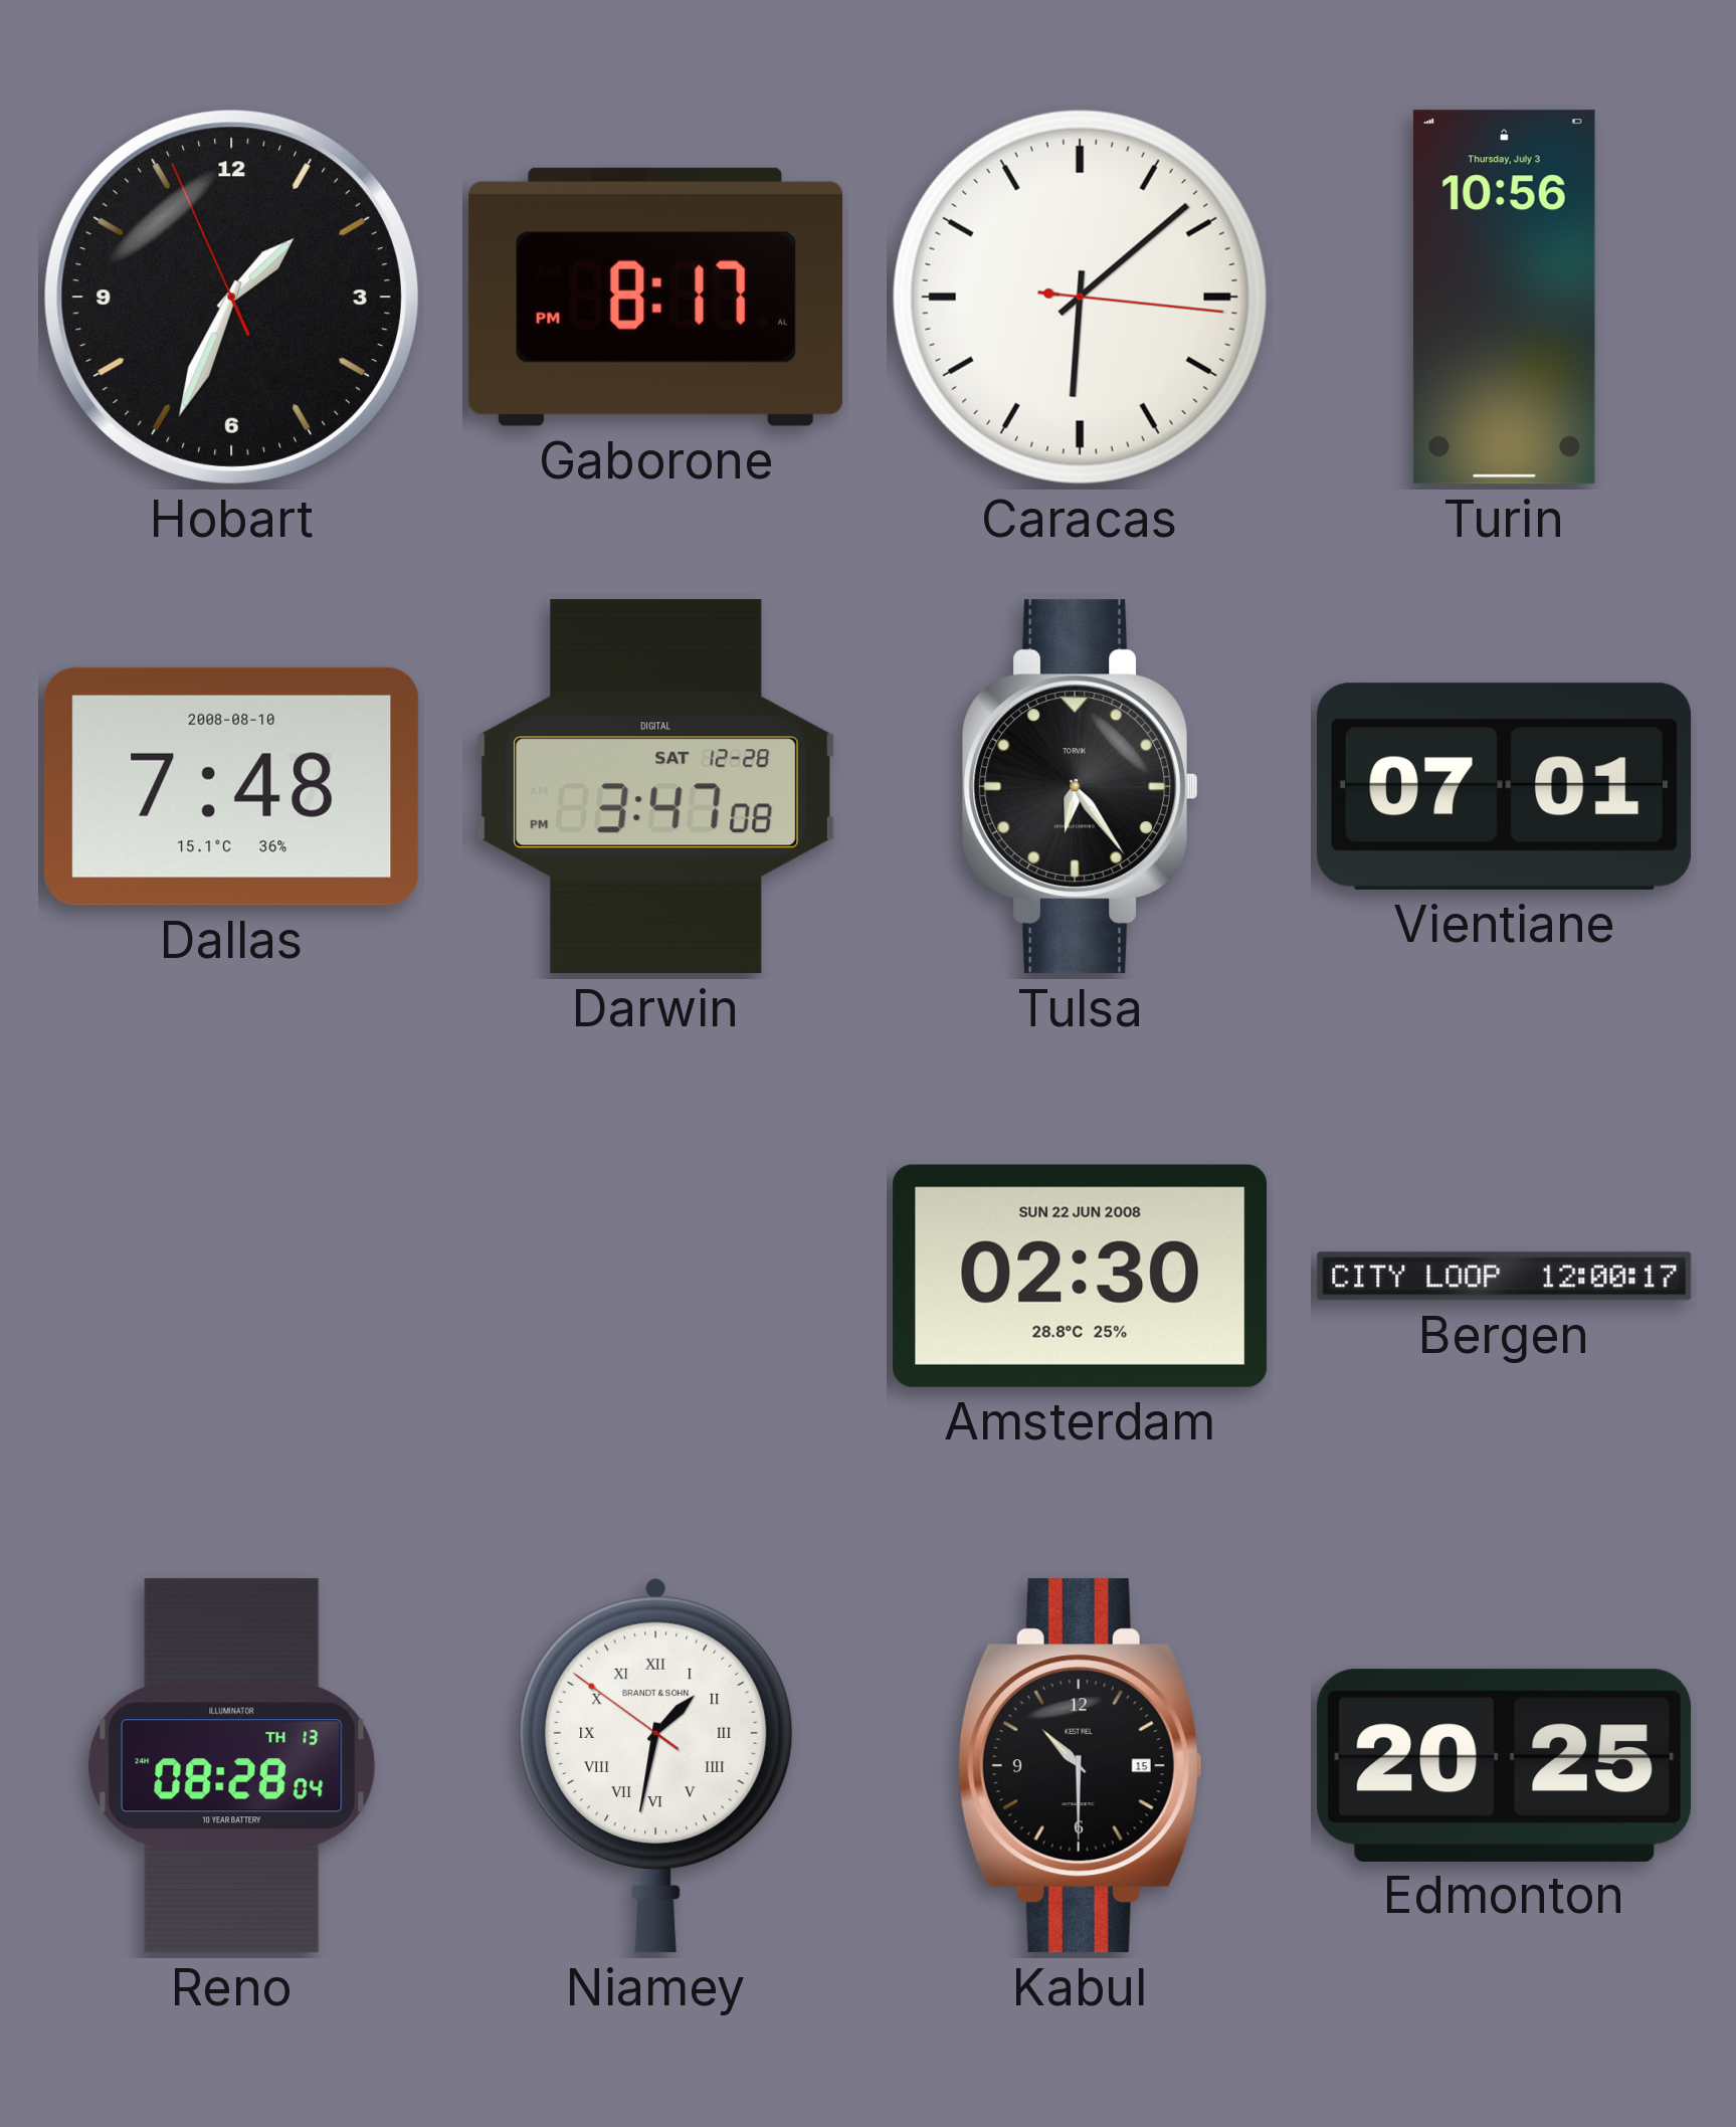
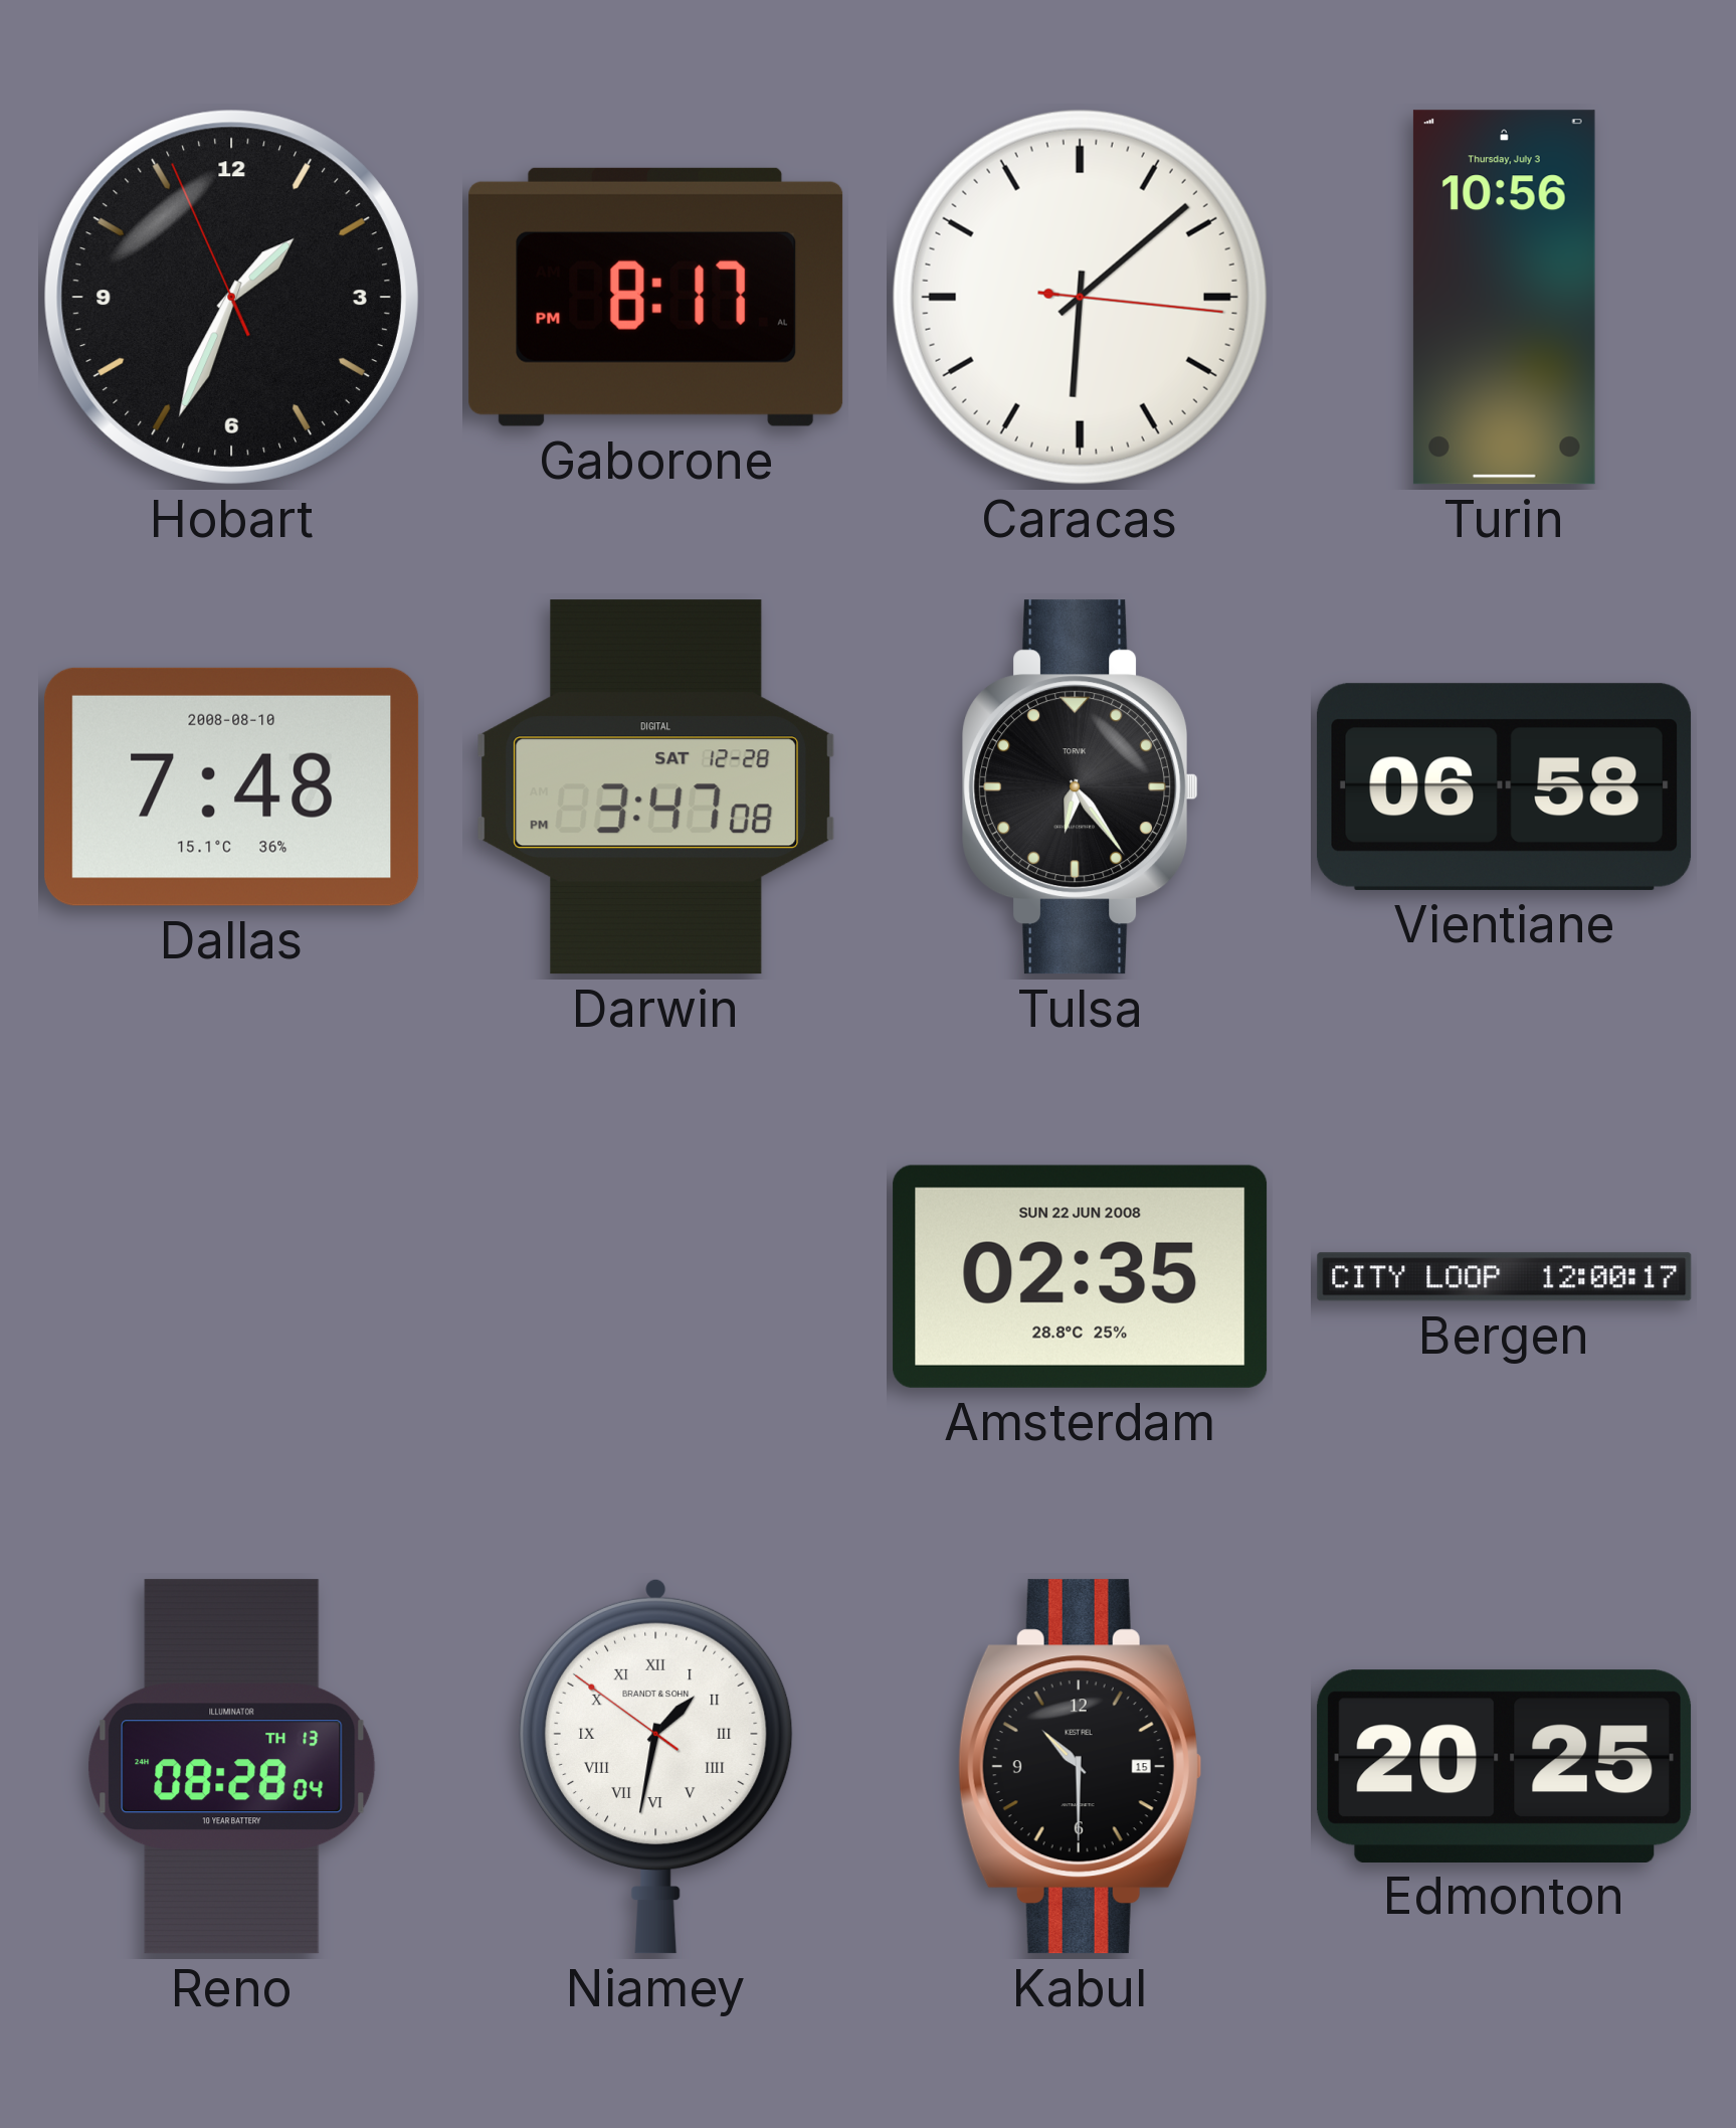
Vientiane: 07:01 -> 06:58
Amsterdam: 02:30 -> 02:35
